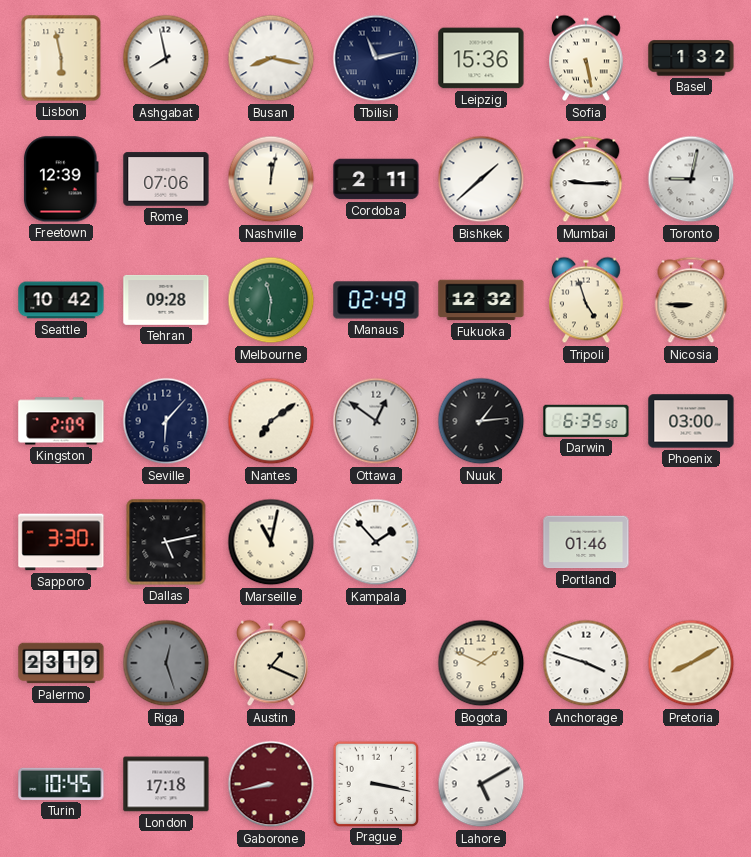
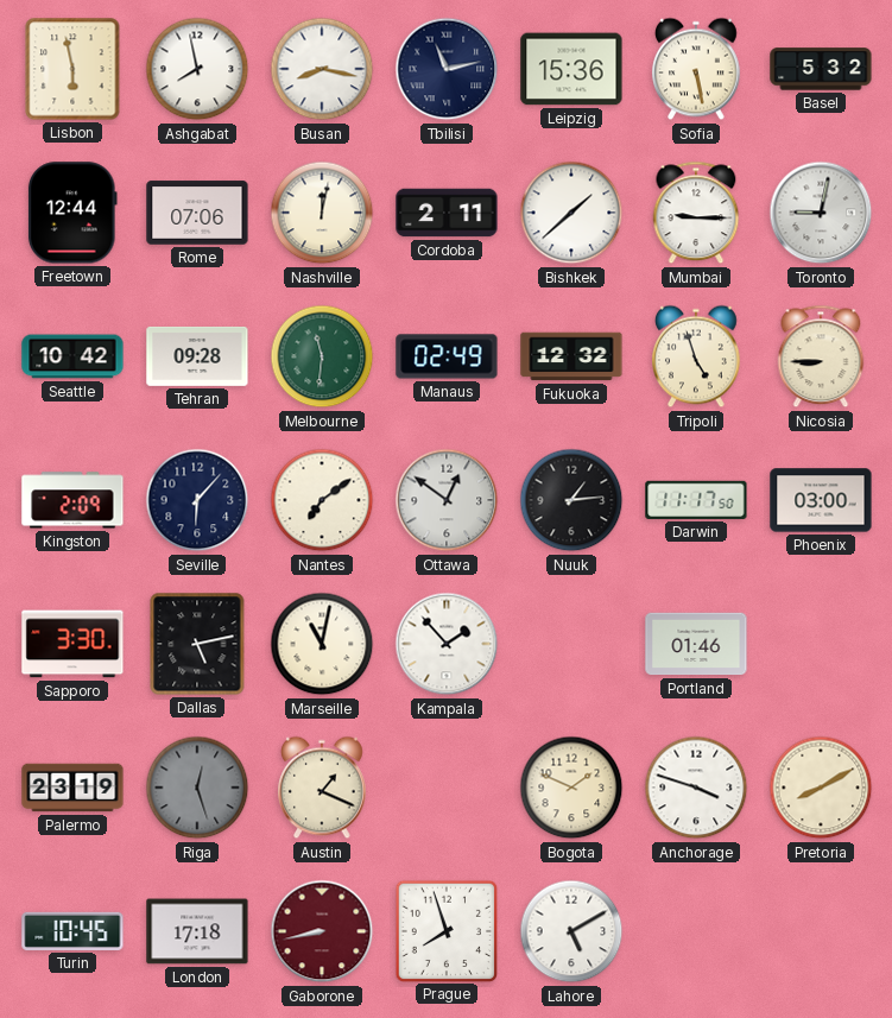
Basel: 1:32 -> 5:32
Freetown: 12:39 -> 12:44
Darwin: 6:35 -> 11:17
Prague: 3:17 -> 7:57
